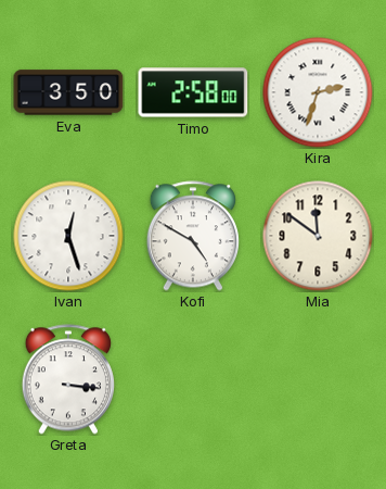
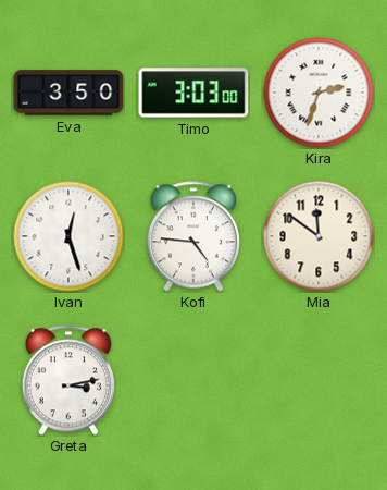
Timo: 2:58 -> 3:03
Kofi: 4:50 -> 4:46
Greta: 3:16 -> 3:13
